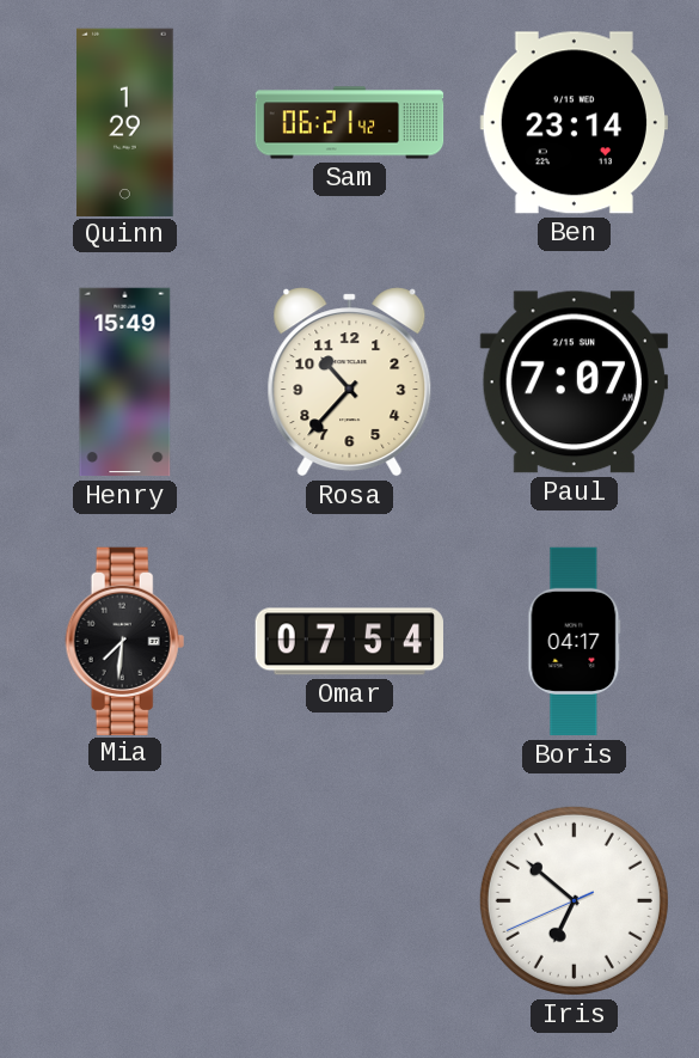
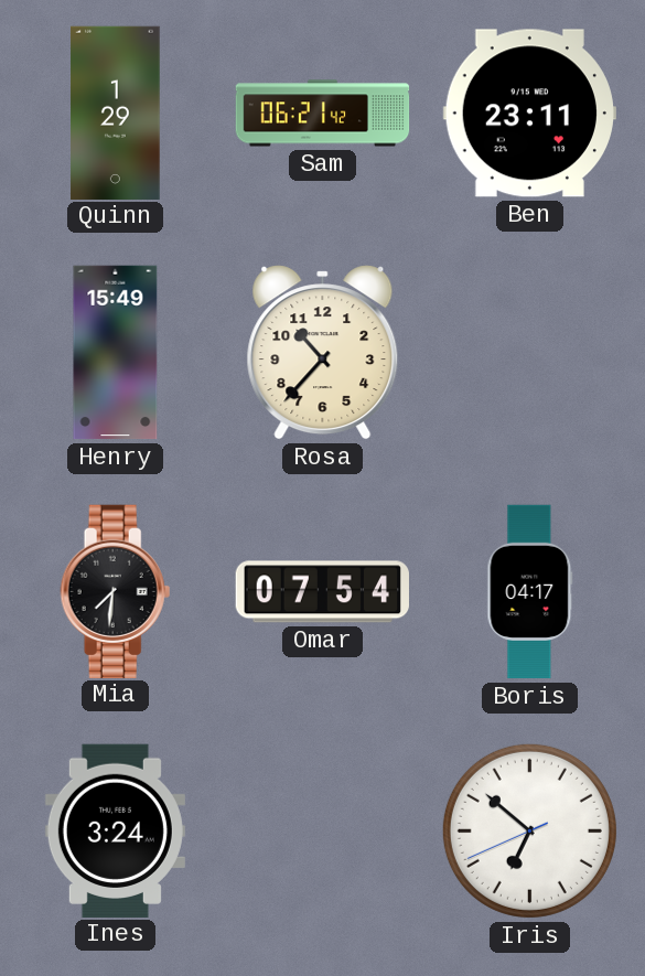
Ben: 23:14 -> 23:11
Paul: 7:07 -> none
Ines: none -> 3:24
